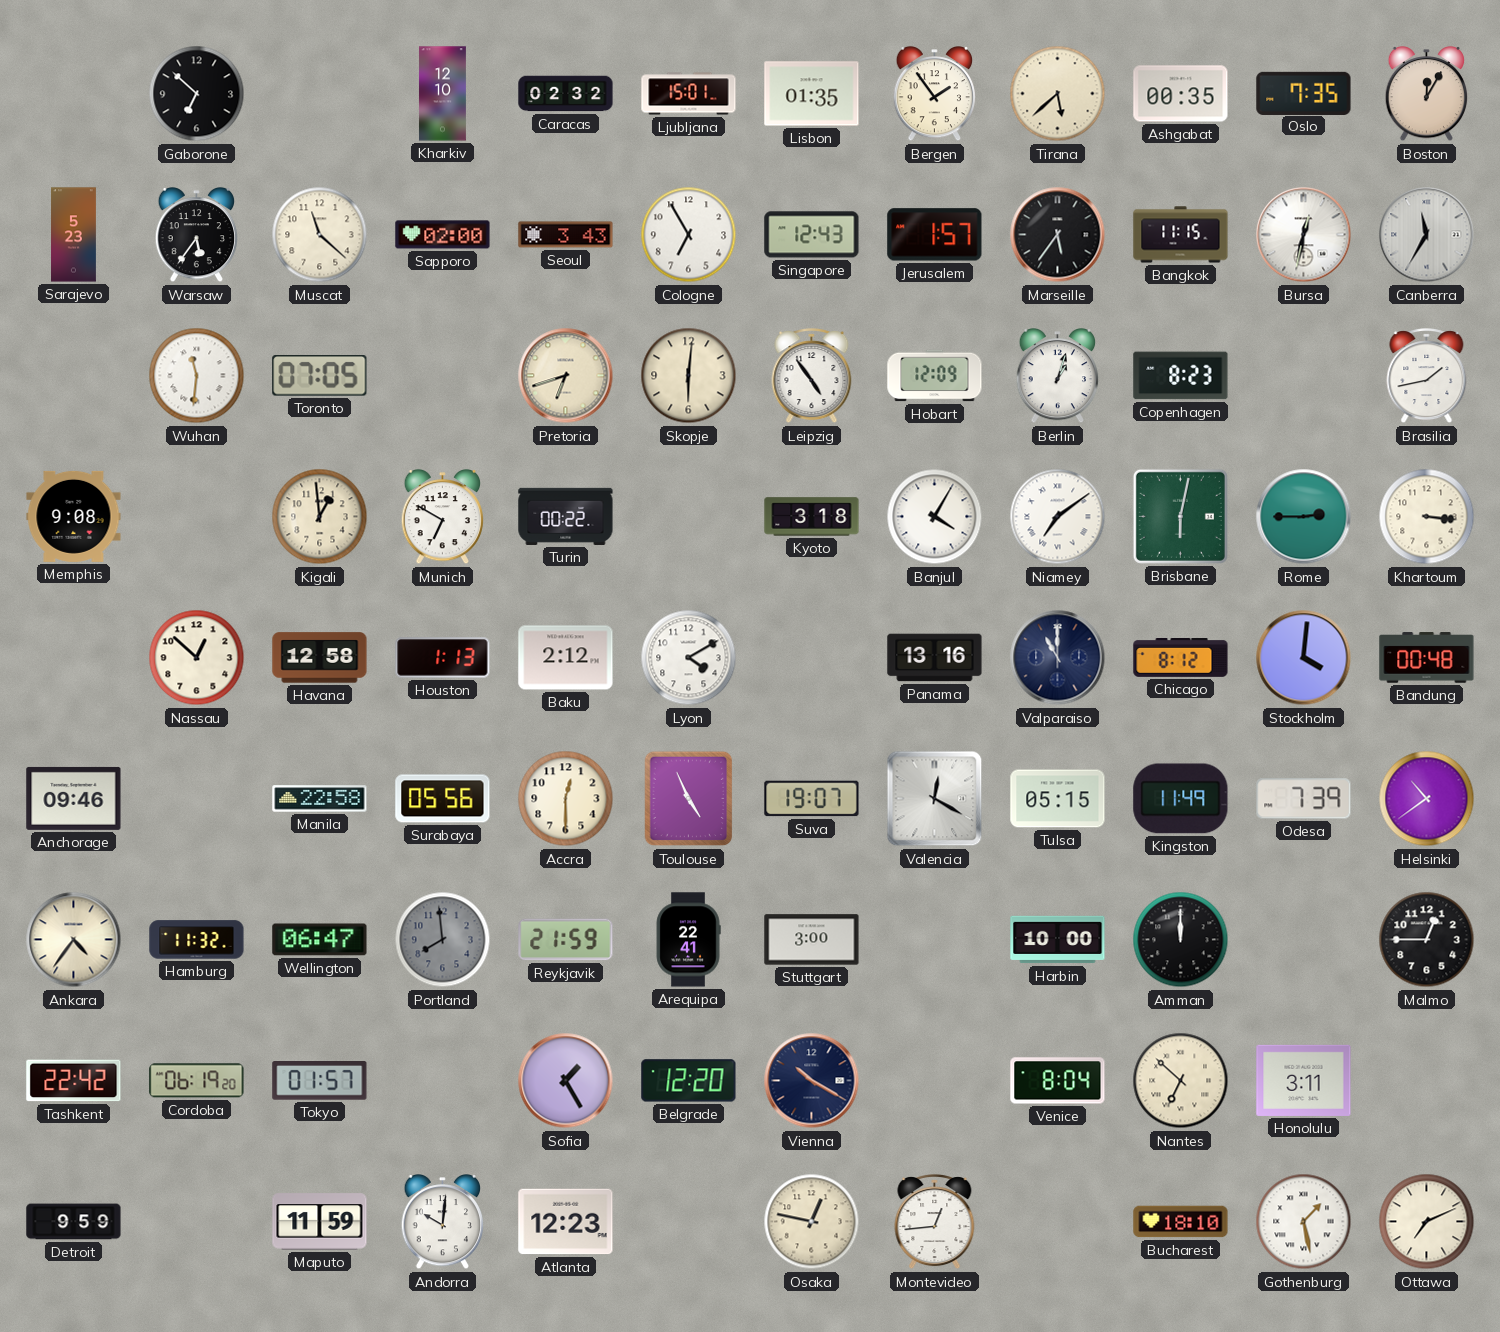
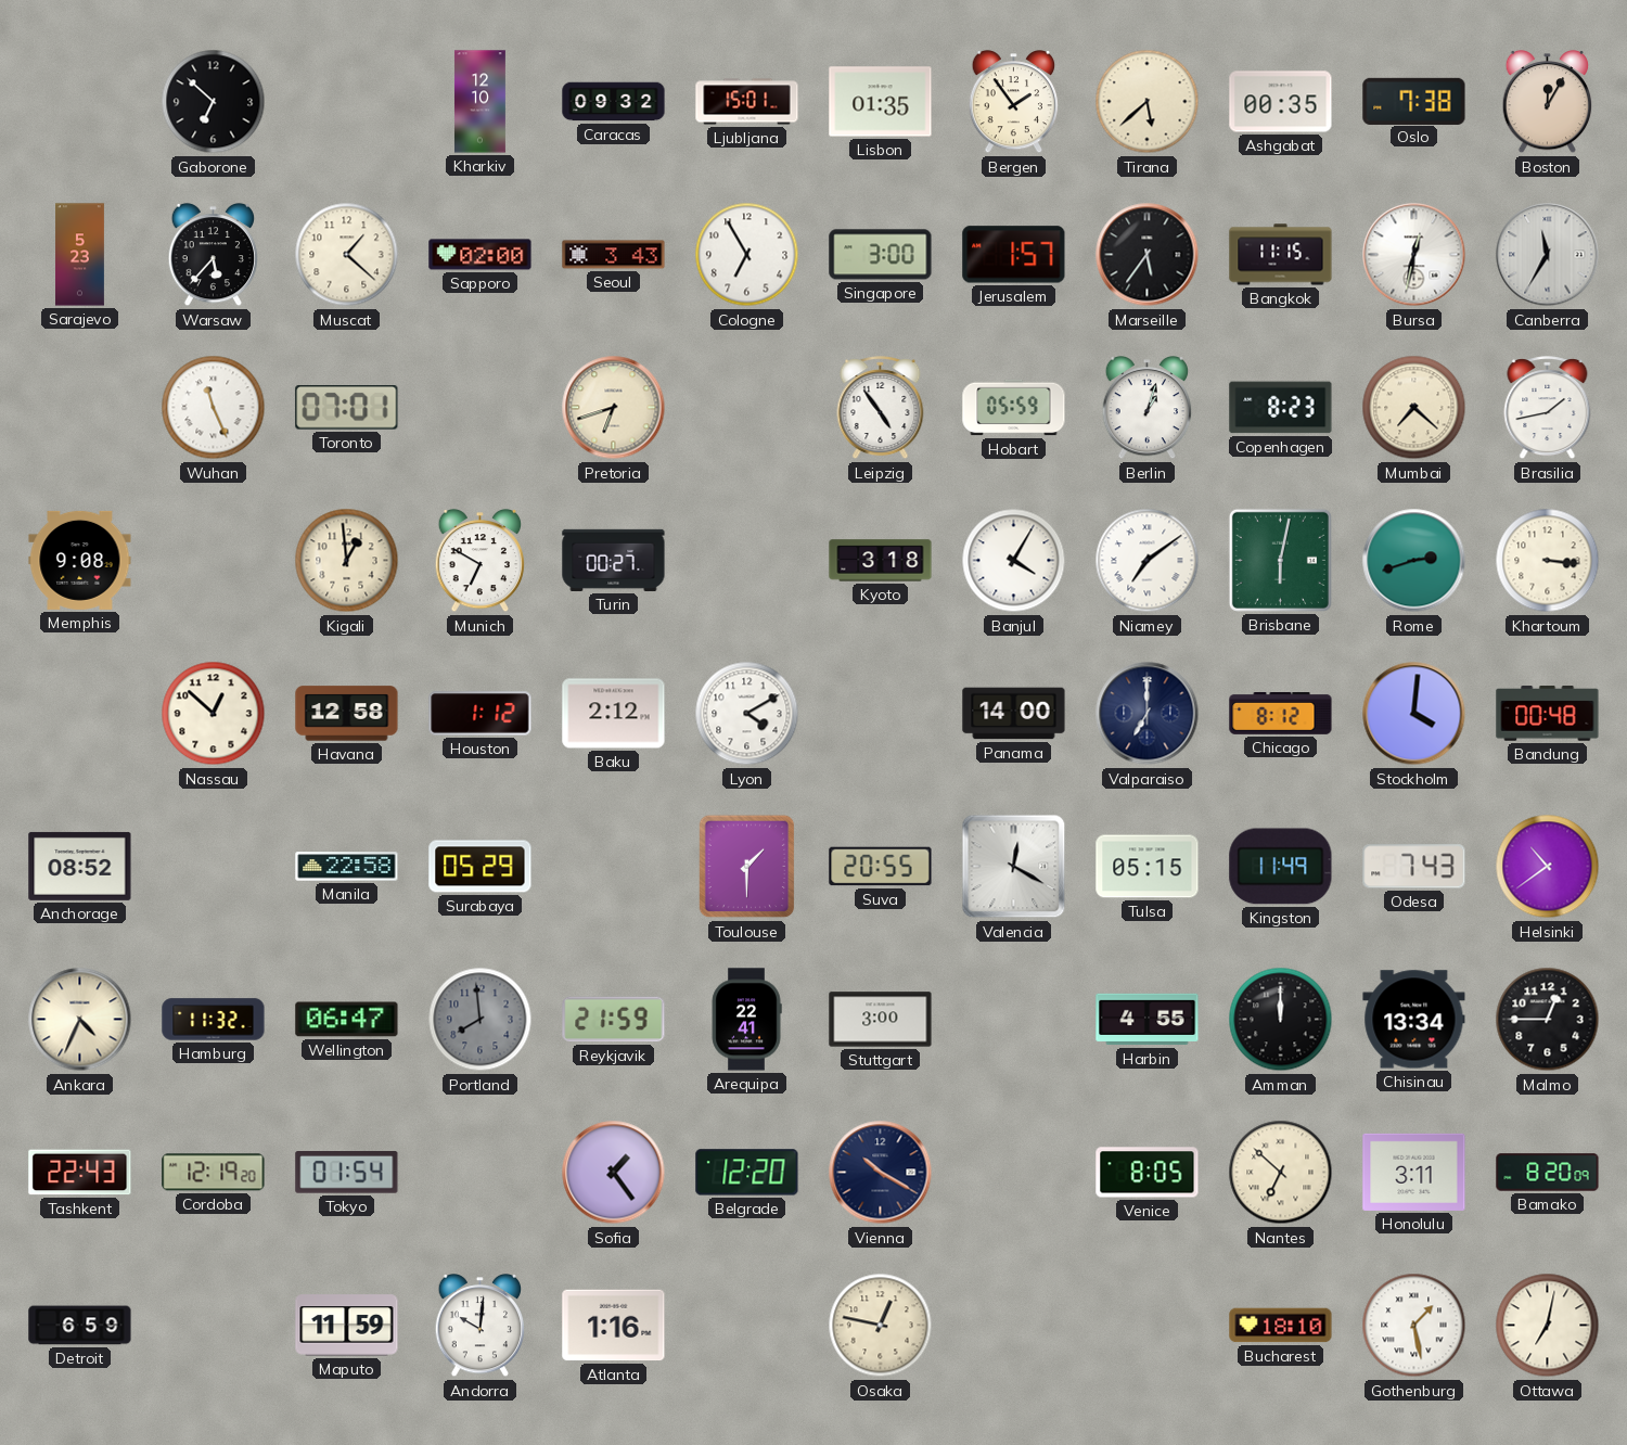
Caracas: 02:32 -> 09:32
Oslo: 7:35 -> 7:38
Warsaw: 5:36 -> 5:37
Muscat: 11:22 -> 1:22
Singapore: 12:43 -> 3:00
Wuhan: 11:31 -> 11:26
Toronto: 07:05 -> 07:01
Skopje: 6:01 -> none
Hobart: 12:09 -> 05:59
Mumbai: none -> 7:22
Turin: 00:22 -> 00:27
Rome: 2:45 -> 2:42
Houston: 1:13 -> 1:12
Panama: 13:16 -> 14:00
Valparaiso: 11:00 -> 7:00
Anchorage: 09:46 -> 08:52
Surabaya: 05:56 -> 05:29
Accra: 12:30 -> none
Toulouse: 4:56 -> 1:30
Suva: 19:07 -> 20:55
Odesa: 7:39 -> 7:43
Ankara: 4:36 -> 4:34
Harbin: 10:00 -> 4:55
Chisinau: none -> 13:34
Tashkent: 22:42 -> 22:43
Cordoba: 06:19 -> 12:19
Tokyo: 01:57 -> 01:54
Sofia: 1:25 -> 1:24
Venice: 8:04 -> 8:05
Bamako: none -> 8:20
Detroit: 9:59 -> 6:59
Atlanta: 12:23 -> 1:16
Montevideo: 12:44 -> none
Ottawa: 7:11 -> 7:02
